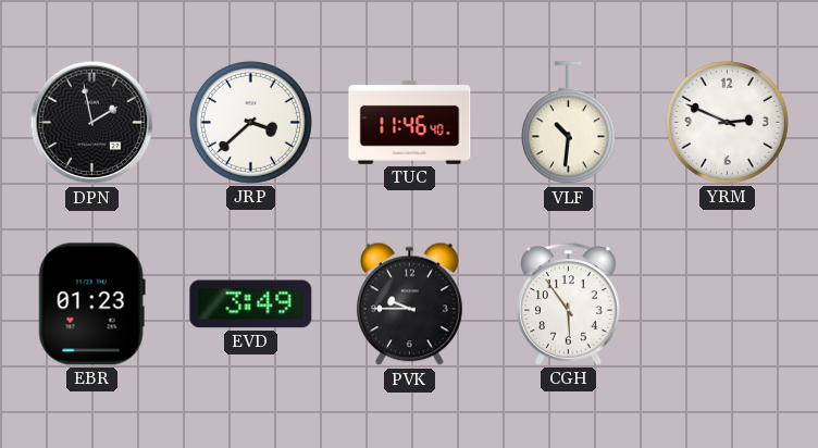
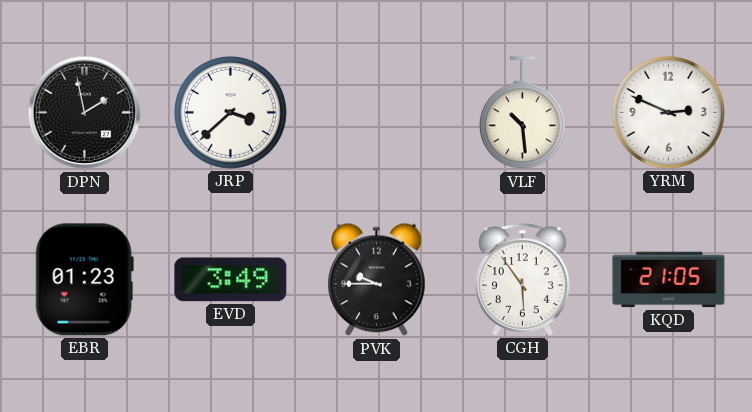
TUC: 11:46 -> none
VLF: 10:31 -> 10:29
KQD: none -> 21:05
